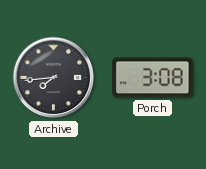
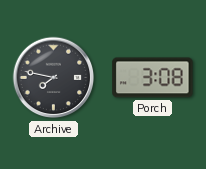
Archive: 7:44 -> 7:47
